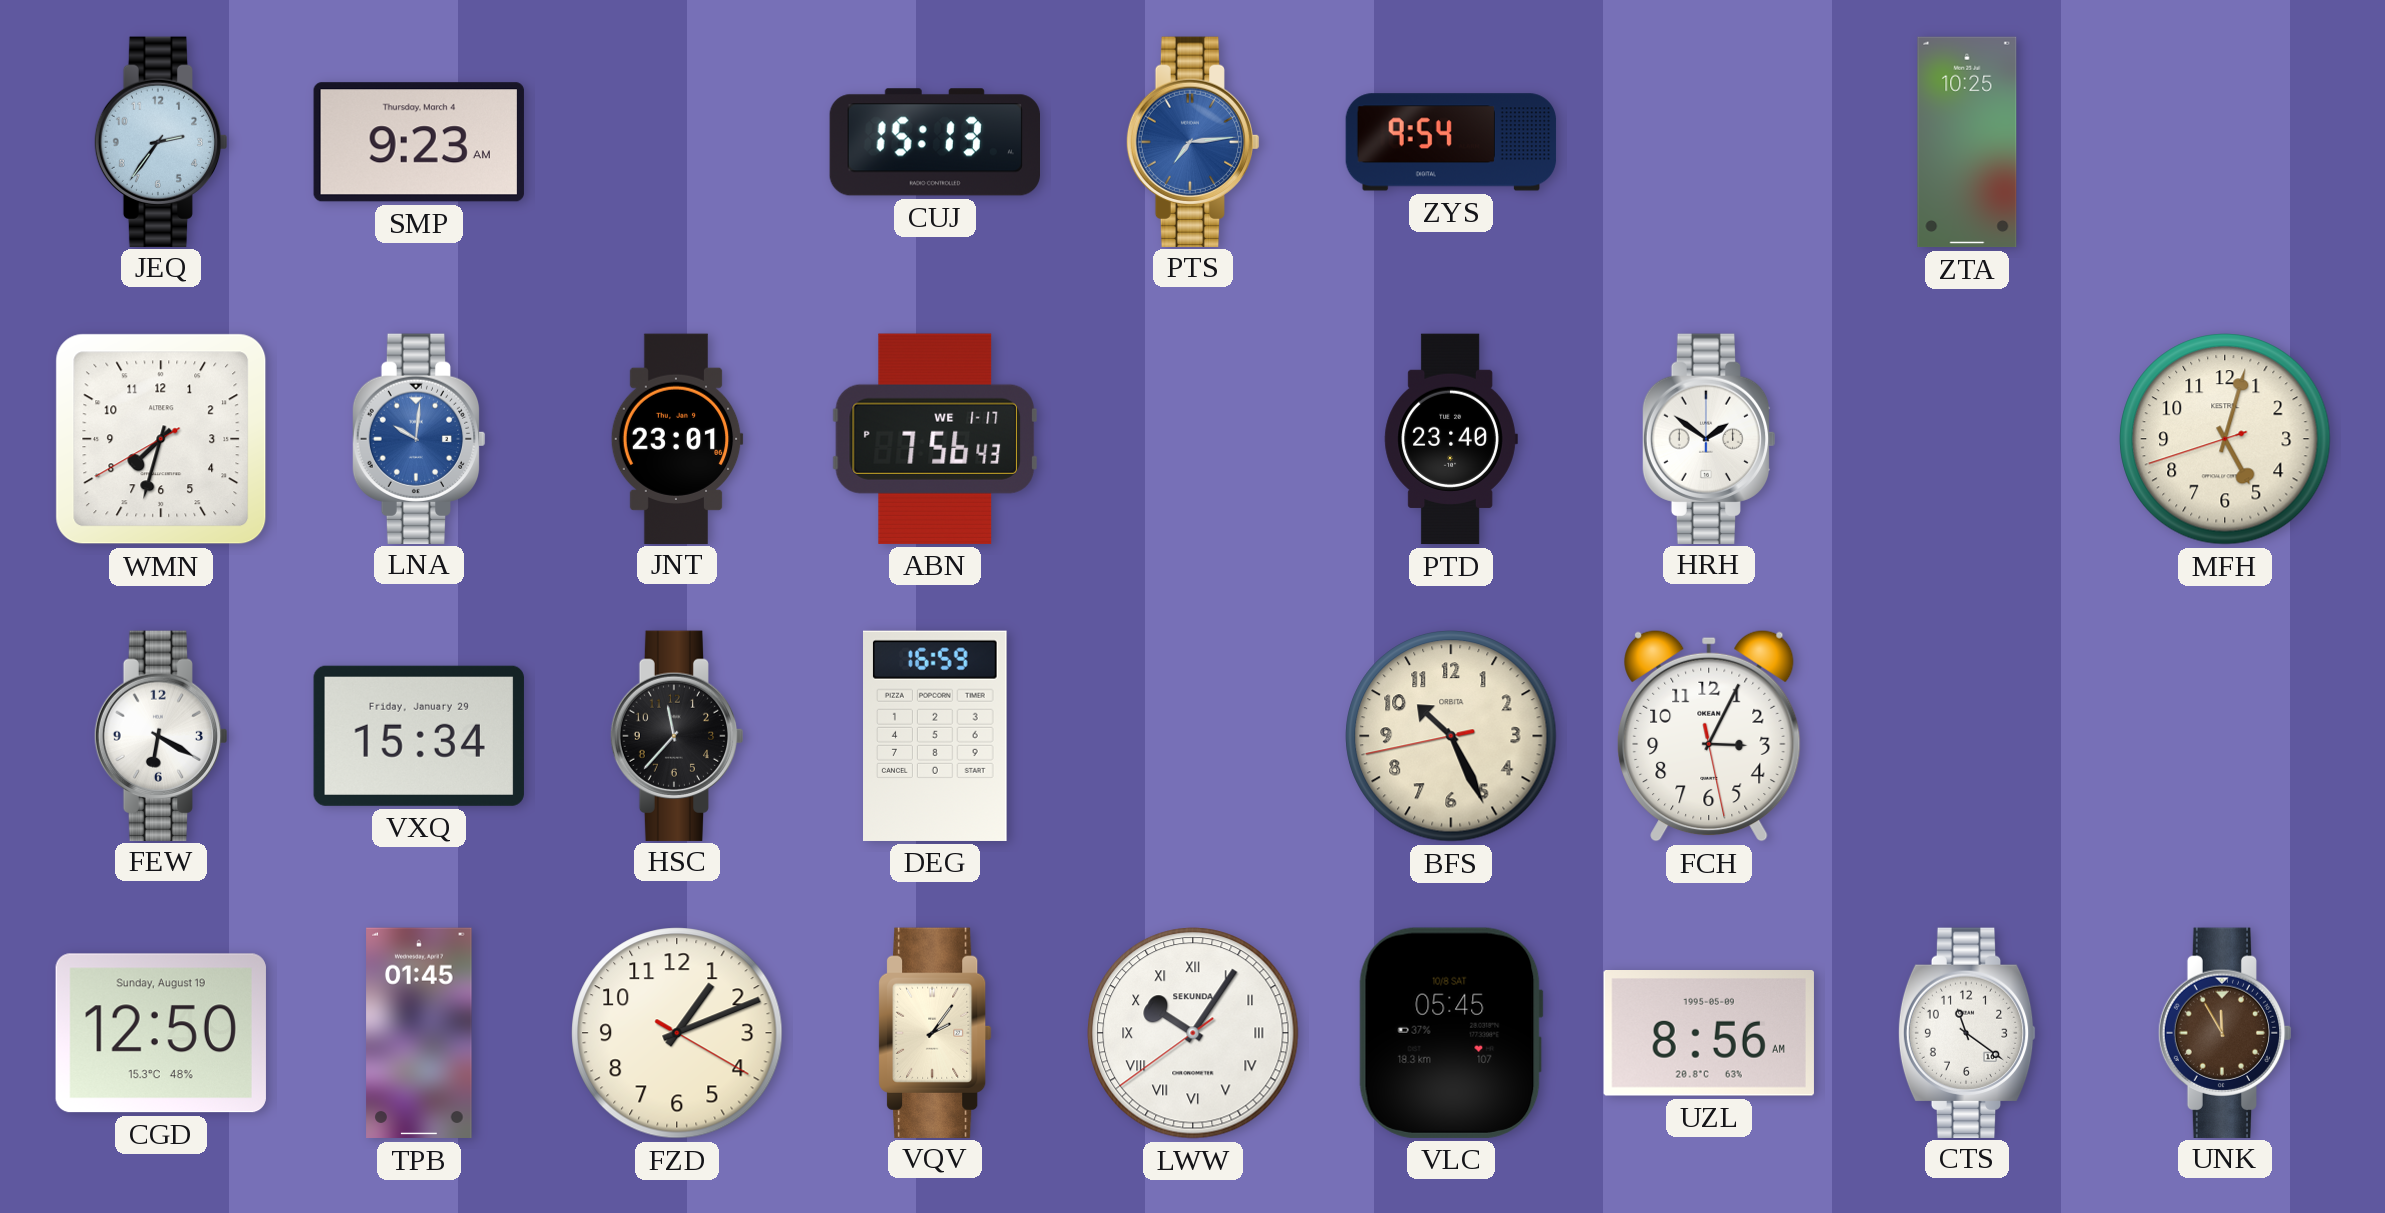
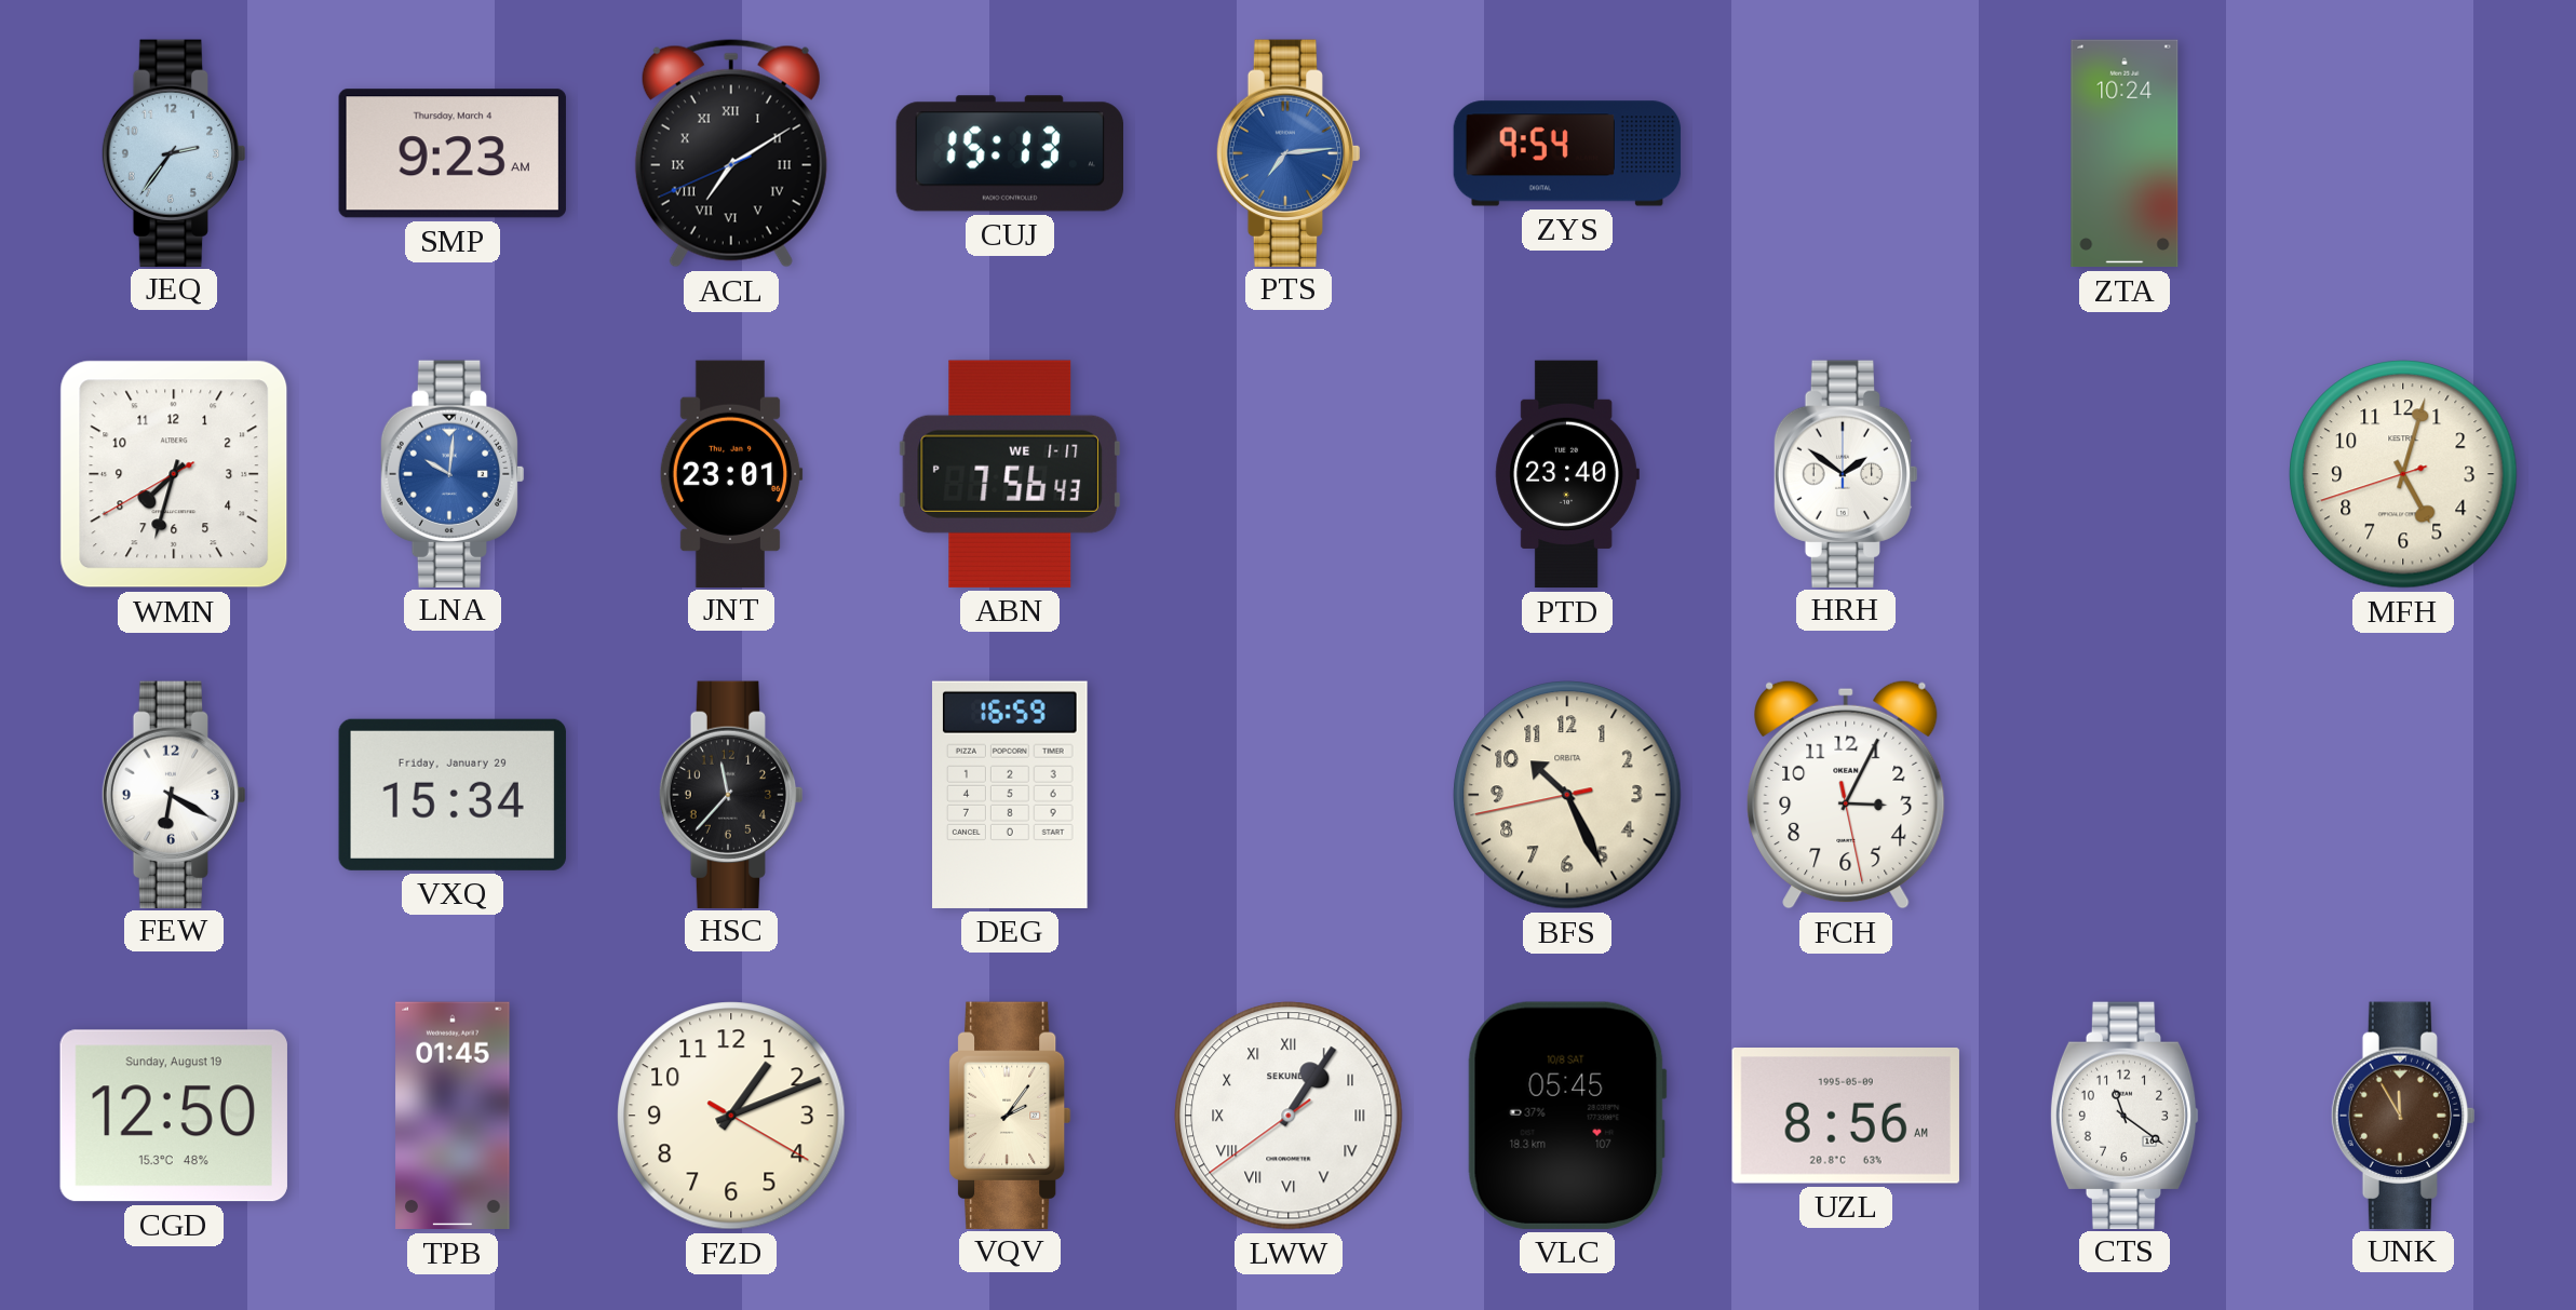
ACL: none -> 7:09
ZTA: 10:25 -> 10:24
LWW: 10:05 -> 1:05
